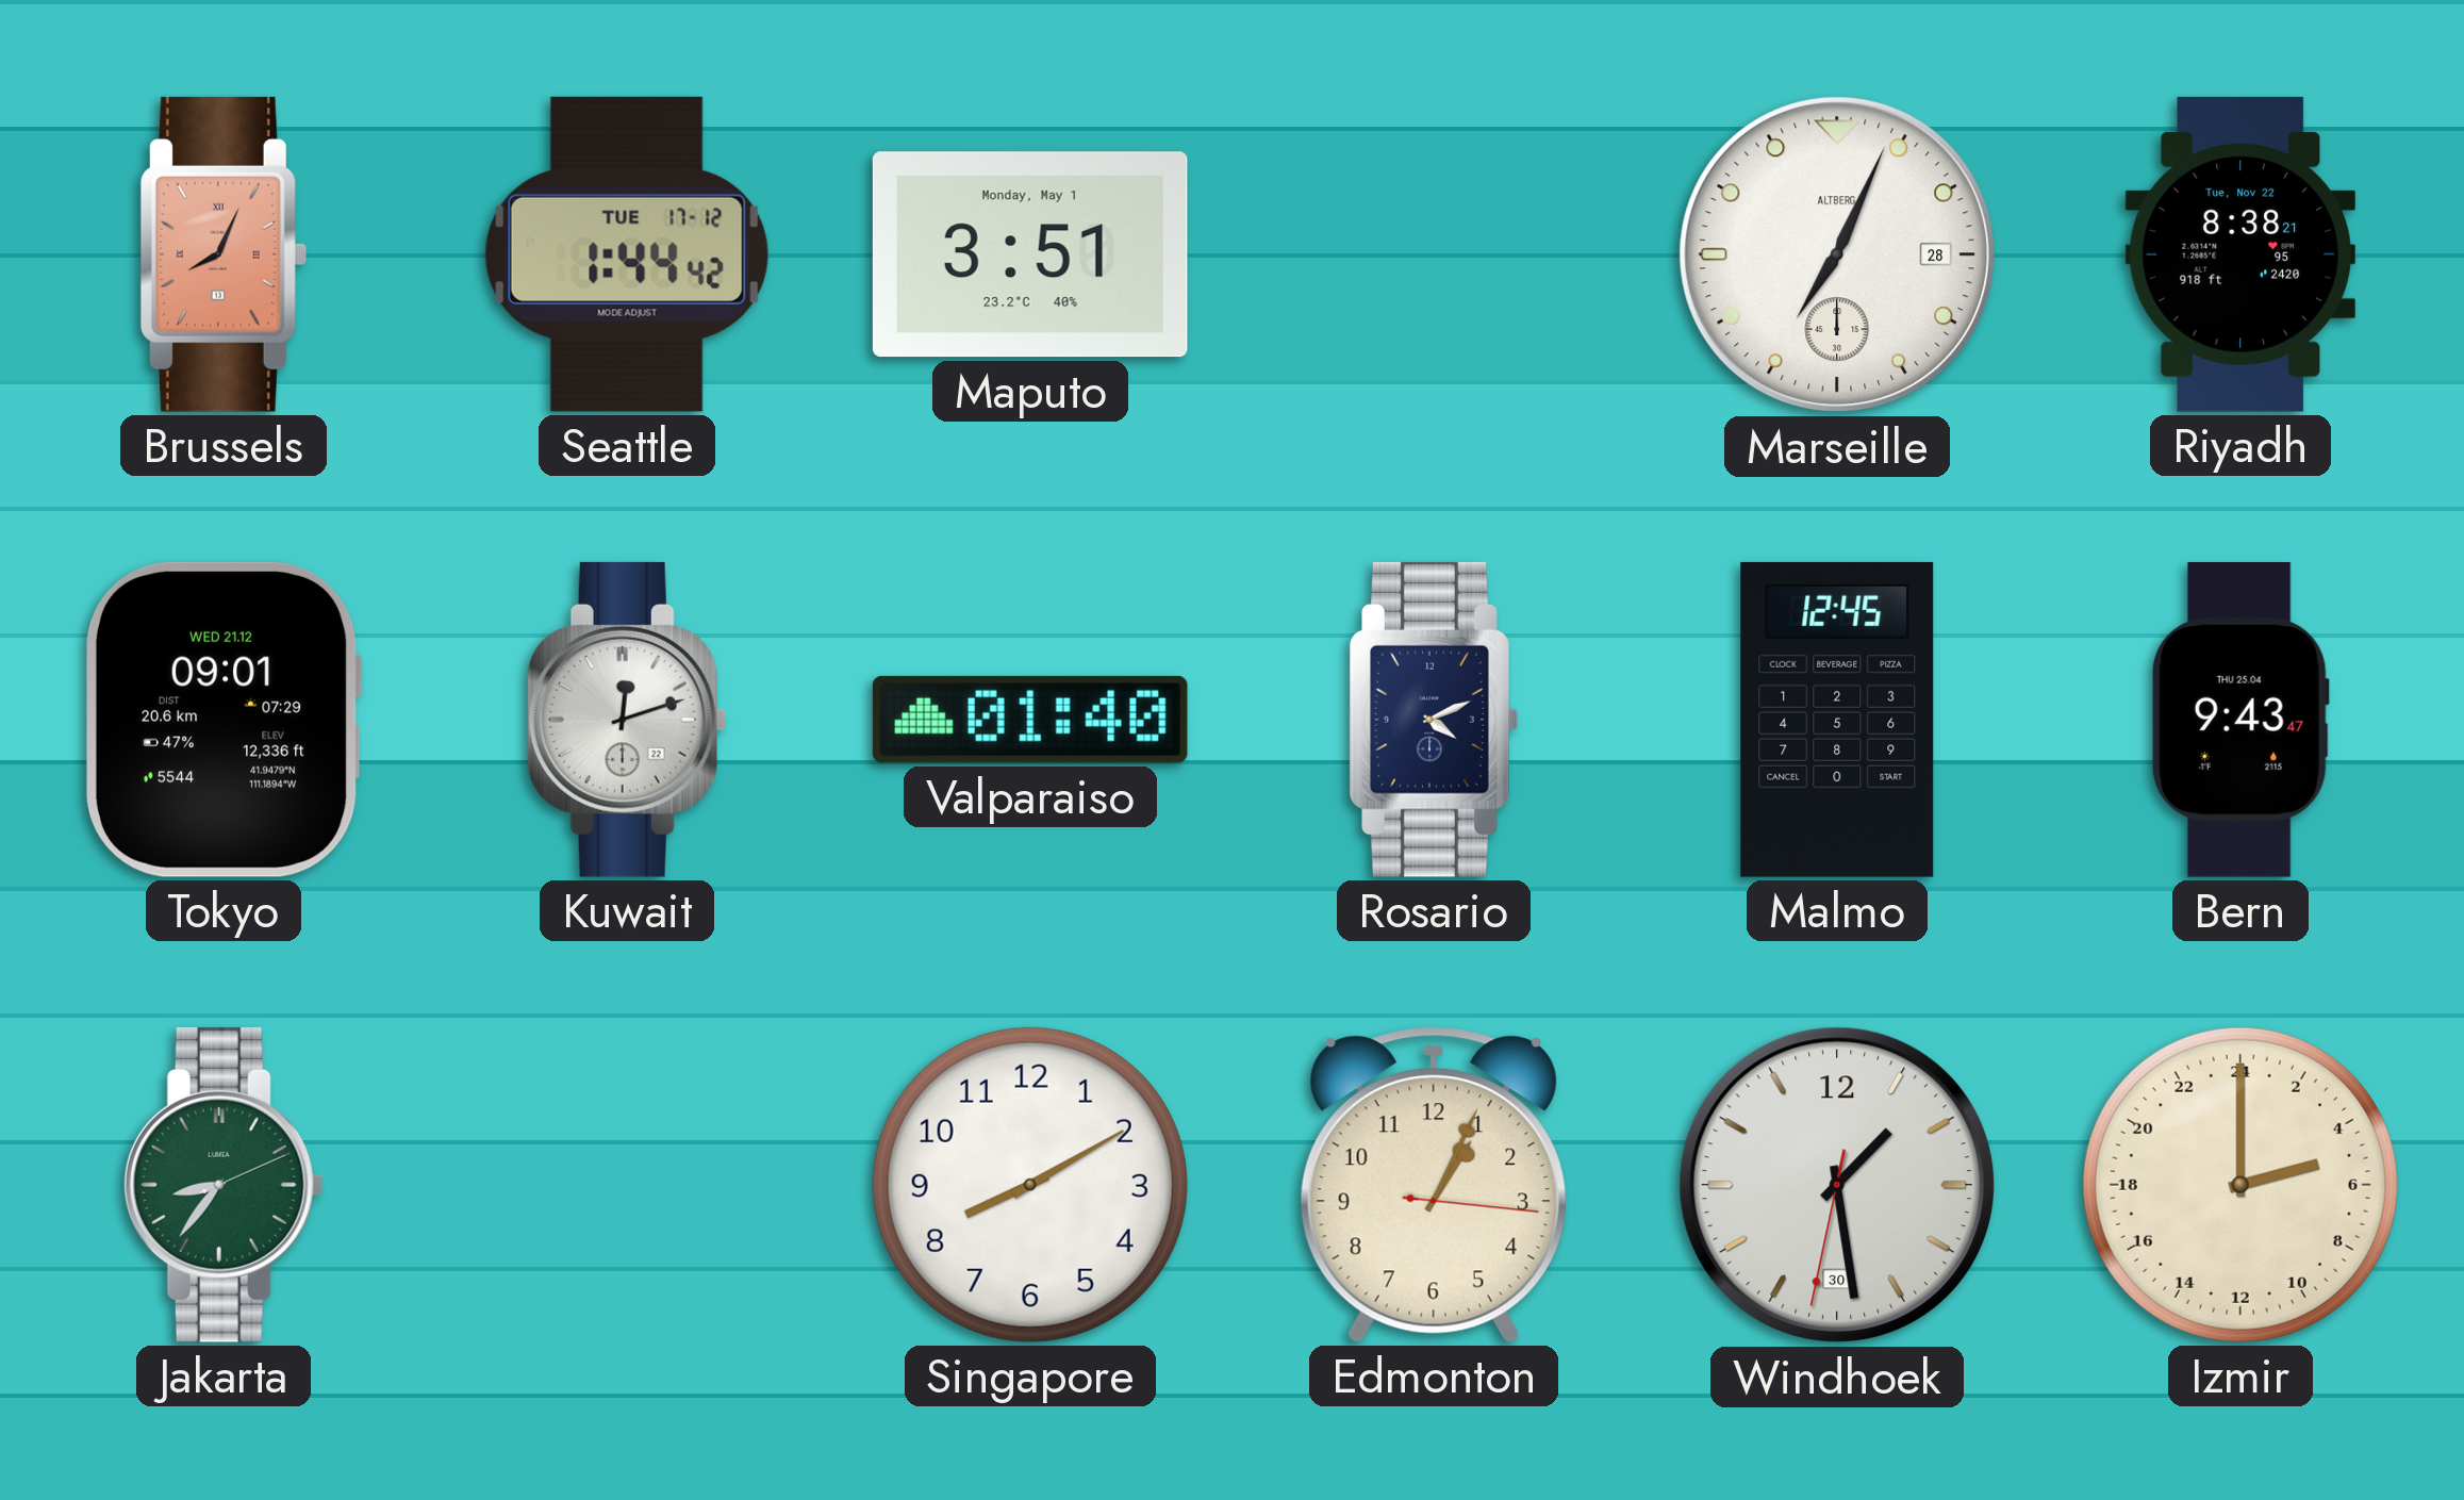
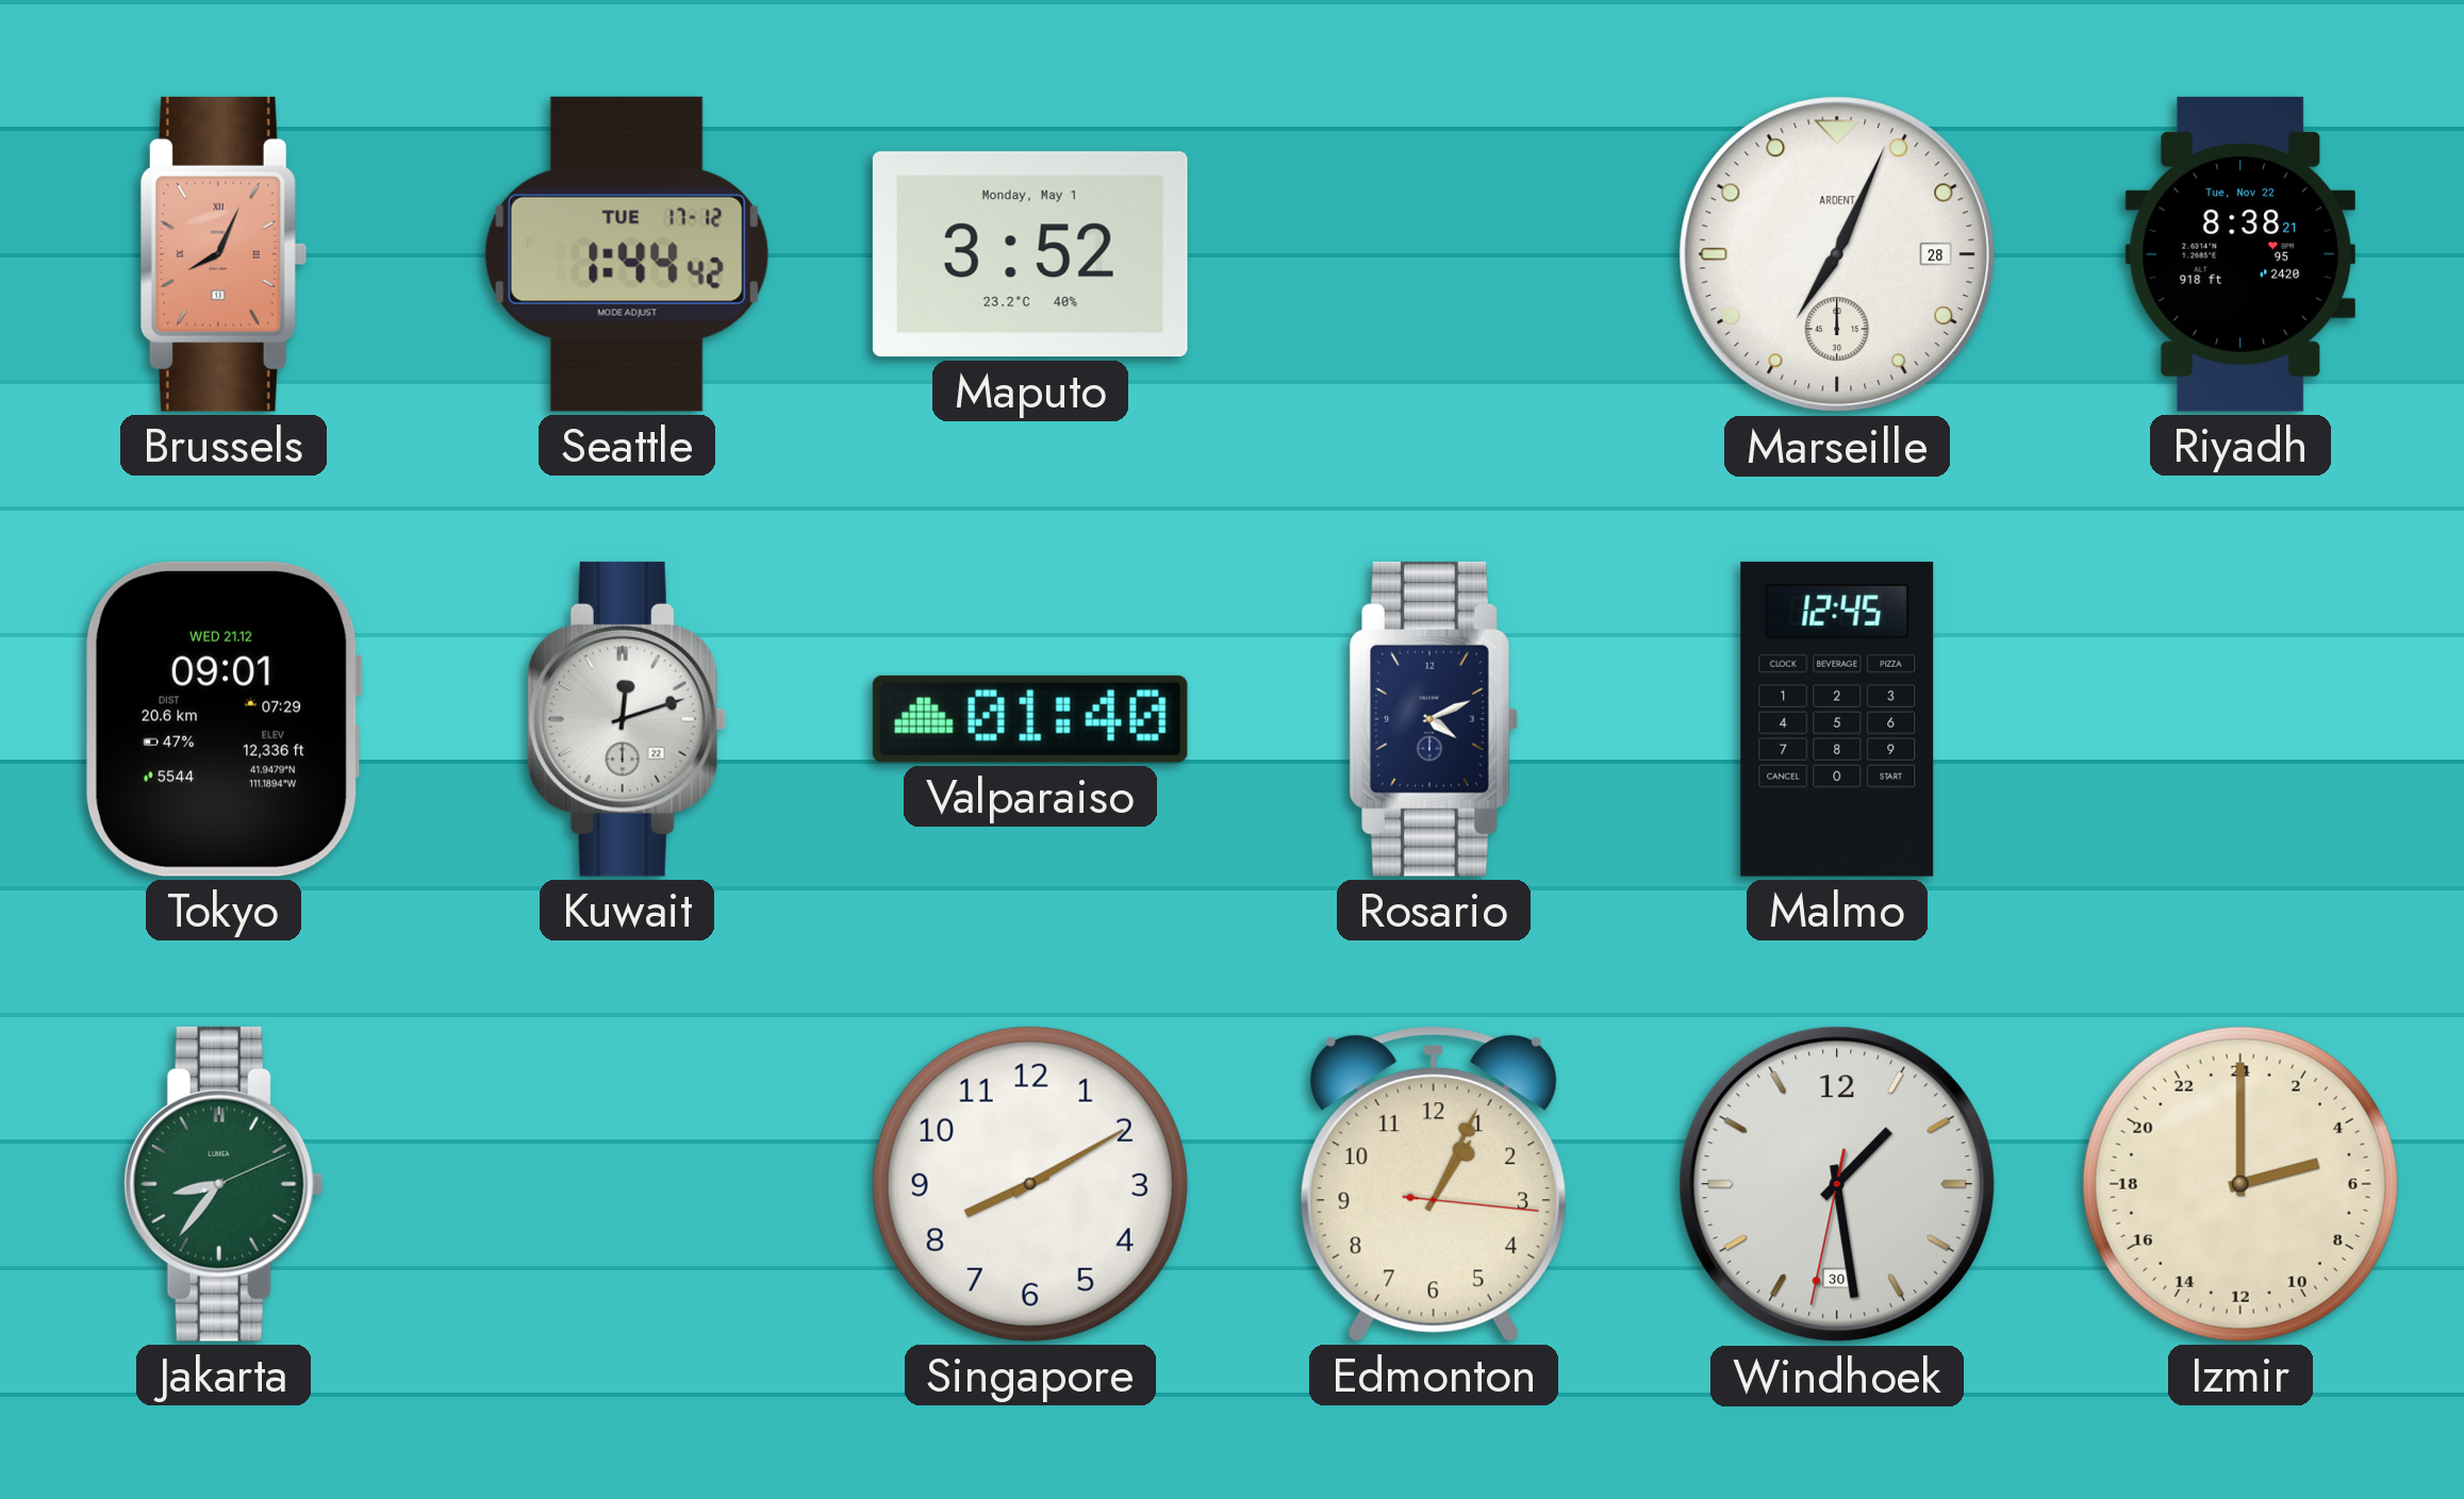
Maputo: 3:51 -> 3:52
Marseille brand: ALTBERG -> ARDENT
Bern: 9:43 -> none
